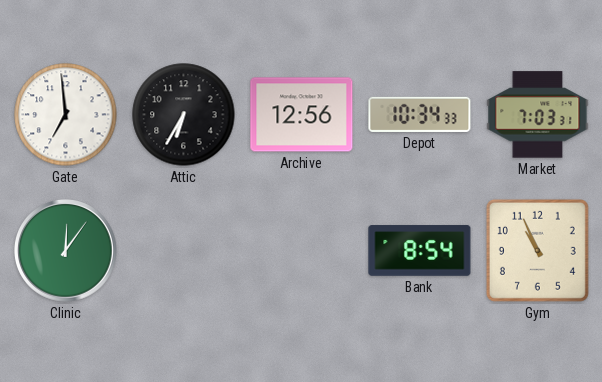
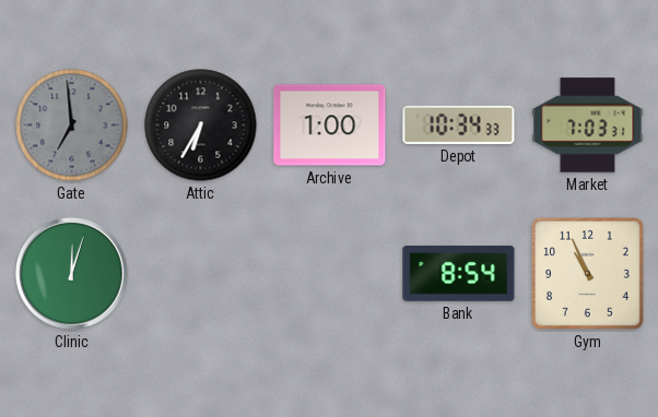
Gate dial: white -> grey
Archive: 12:56 -> 1:00
Clinic: 12:06 -> 12:03
